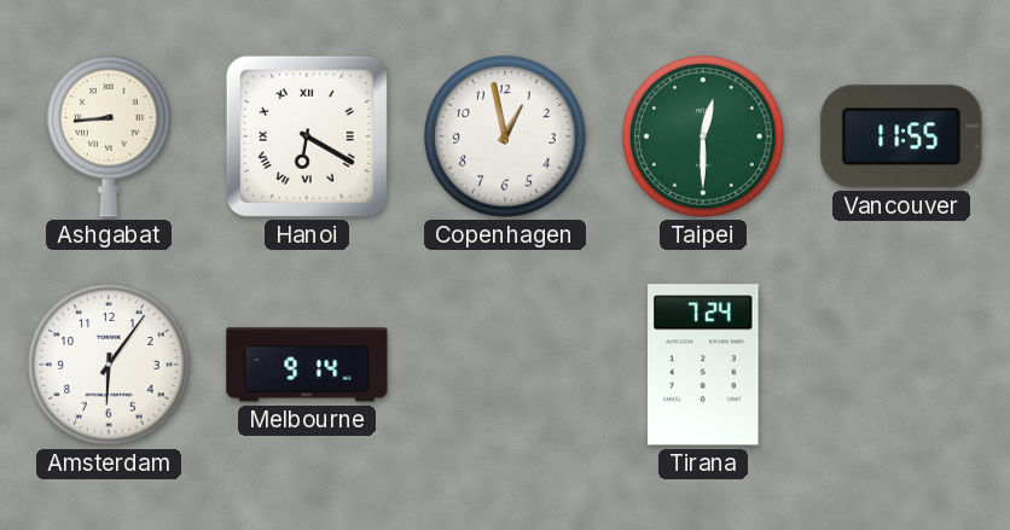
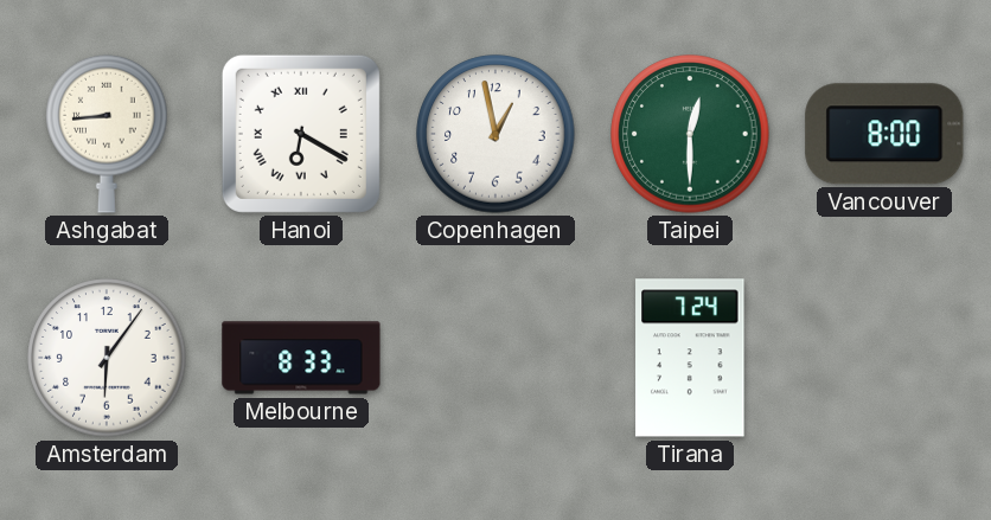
Vancouver: 11:55 -> 8:00
Melbourne: 9:14 -> 8:33
